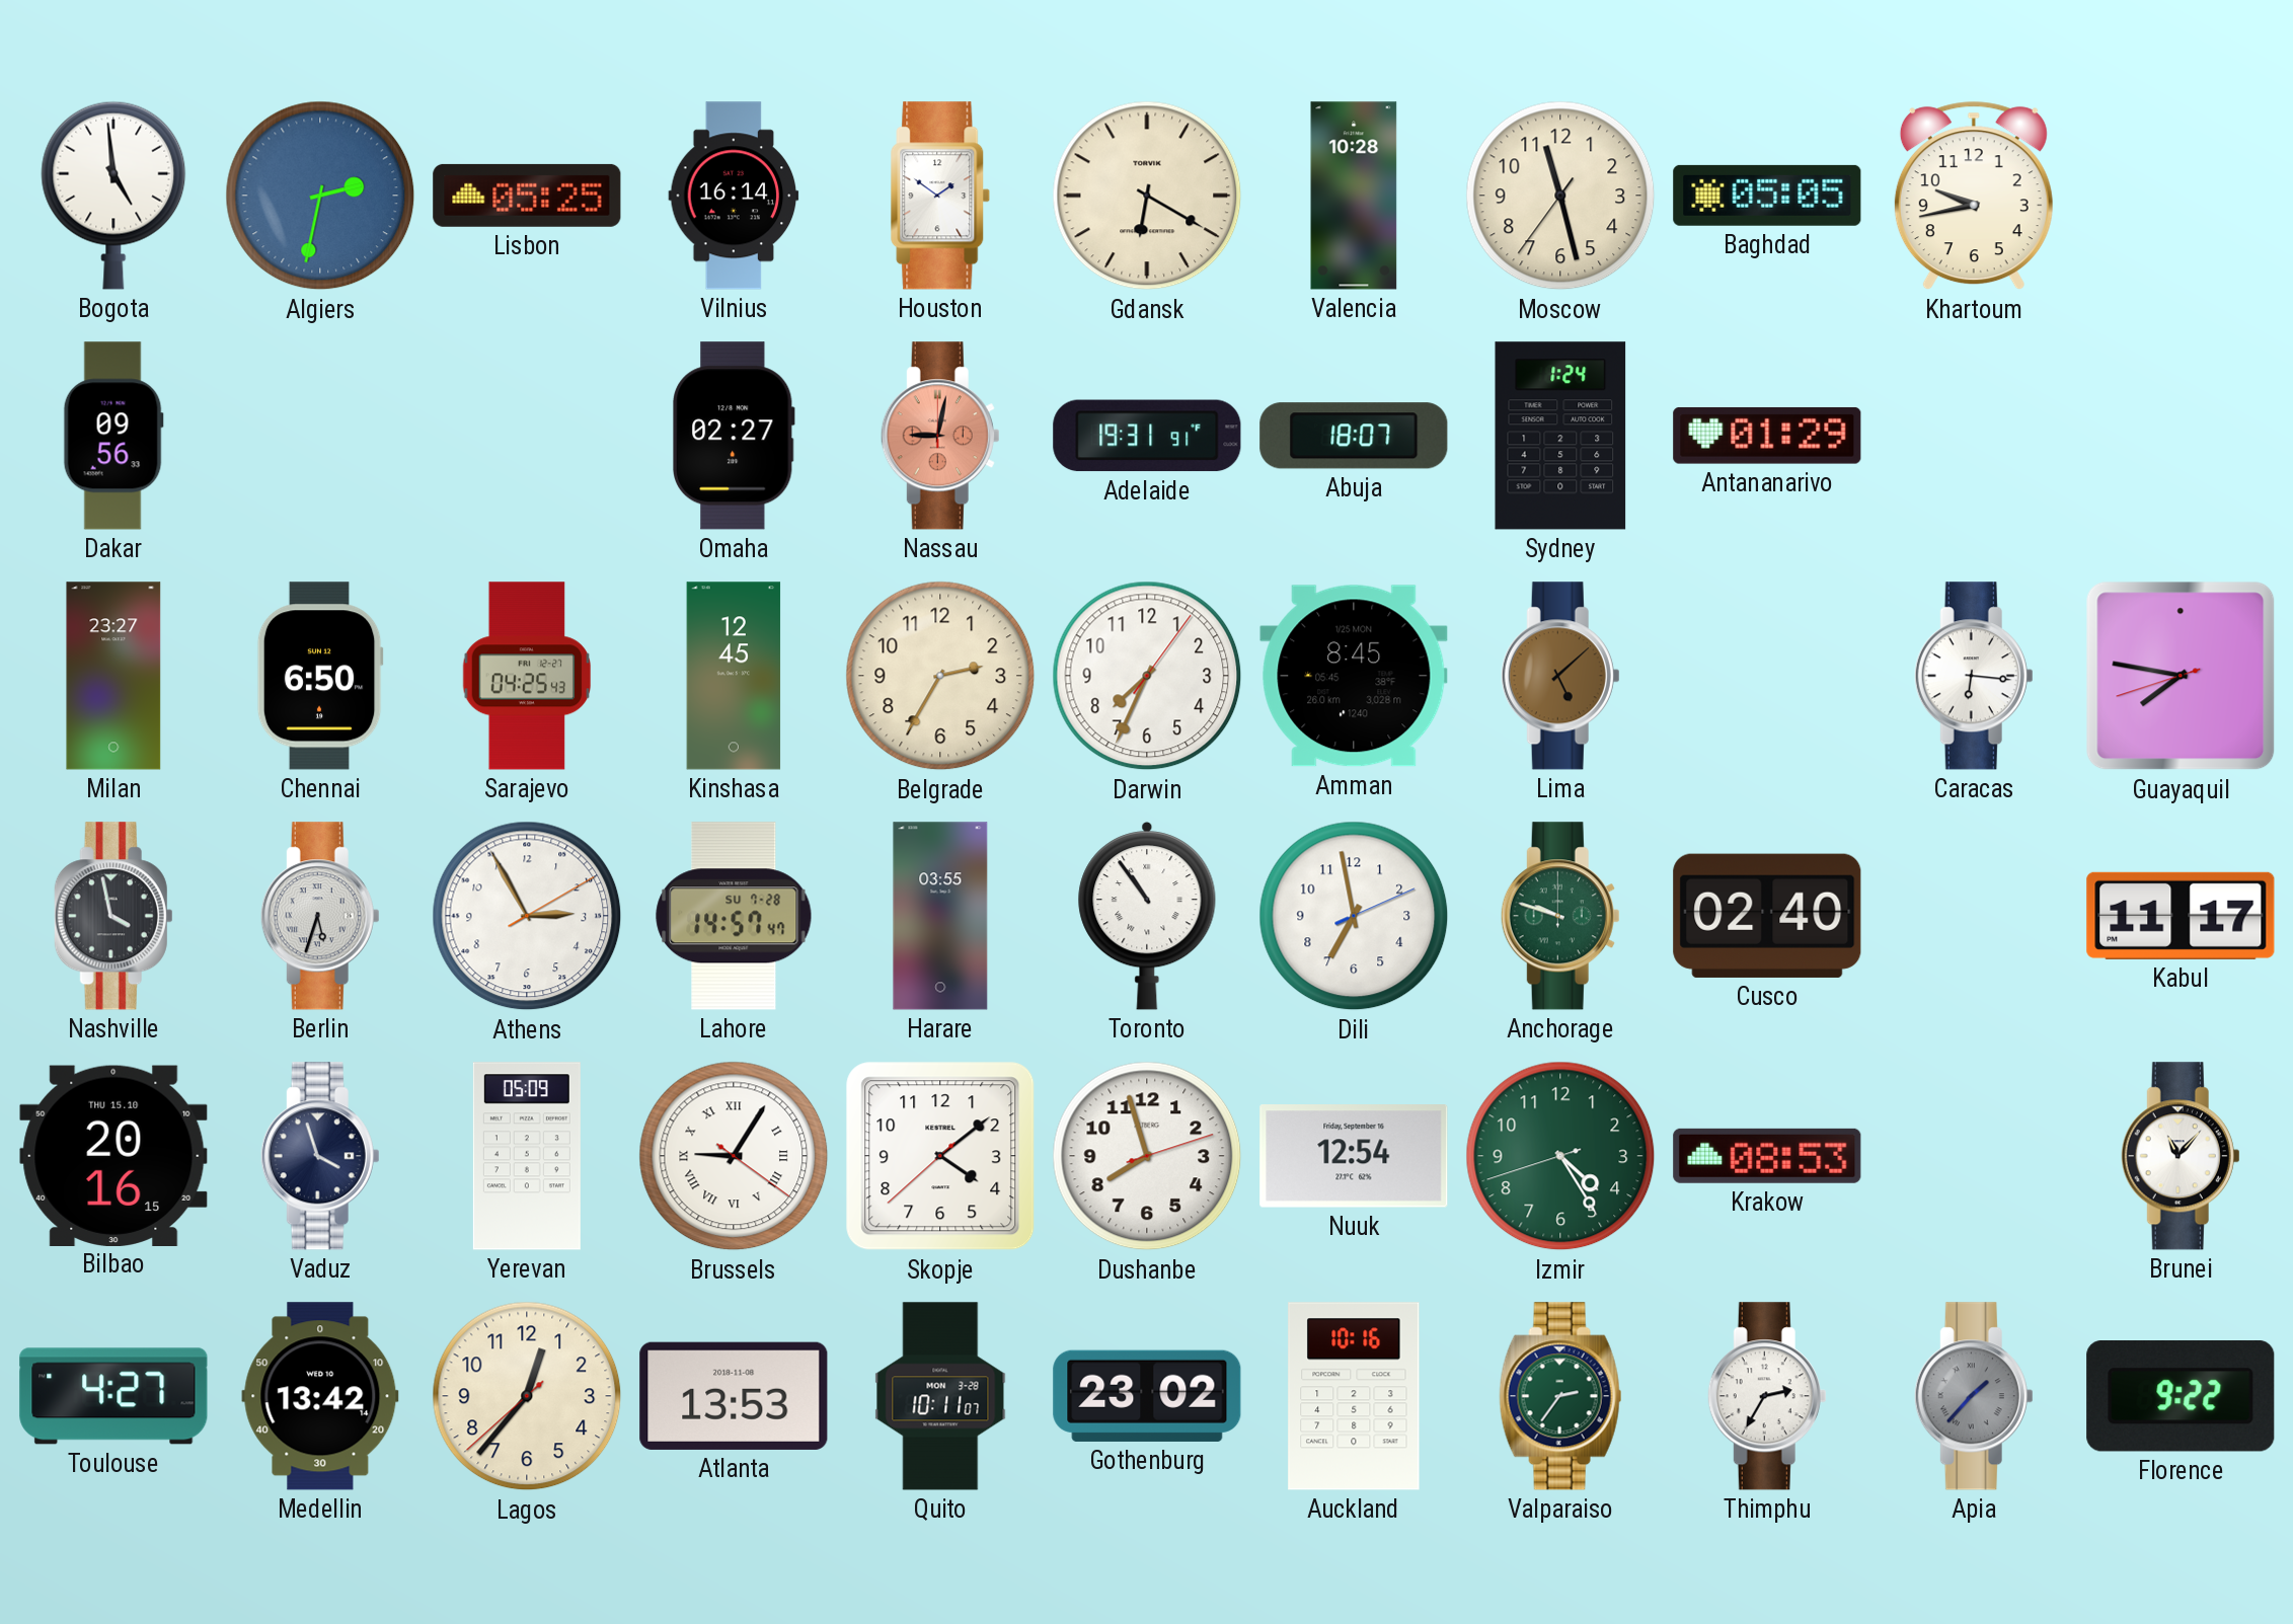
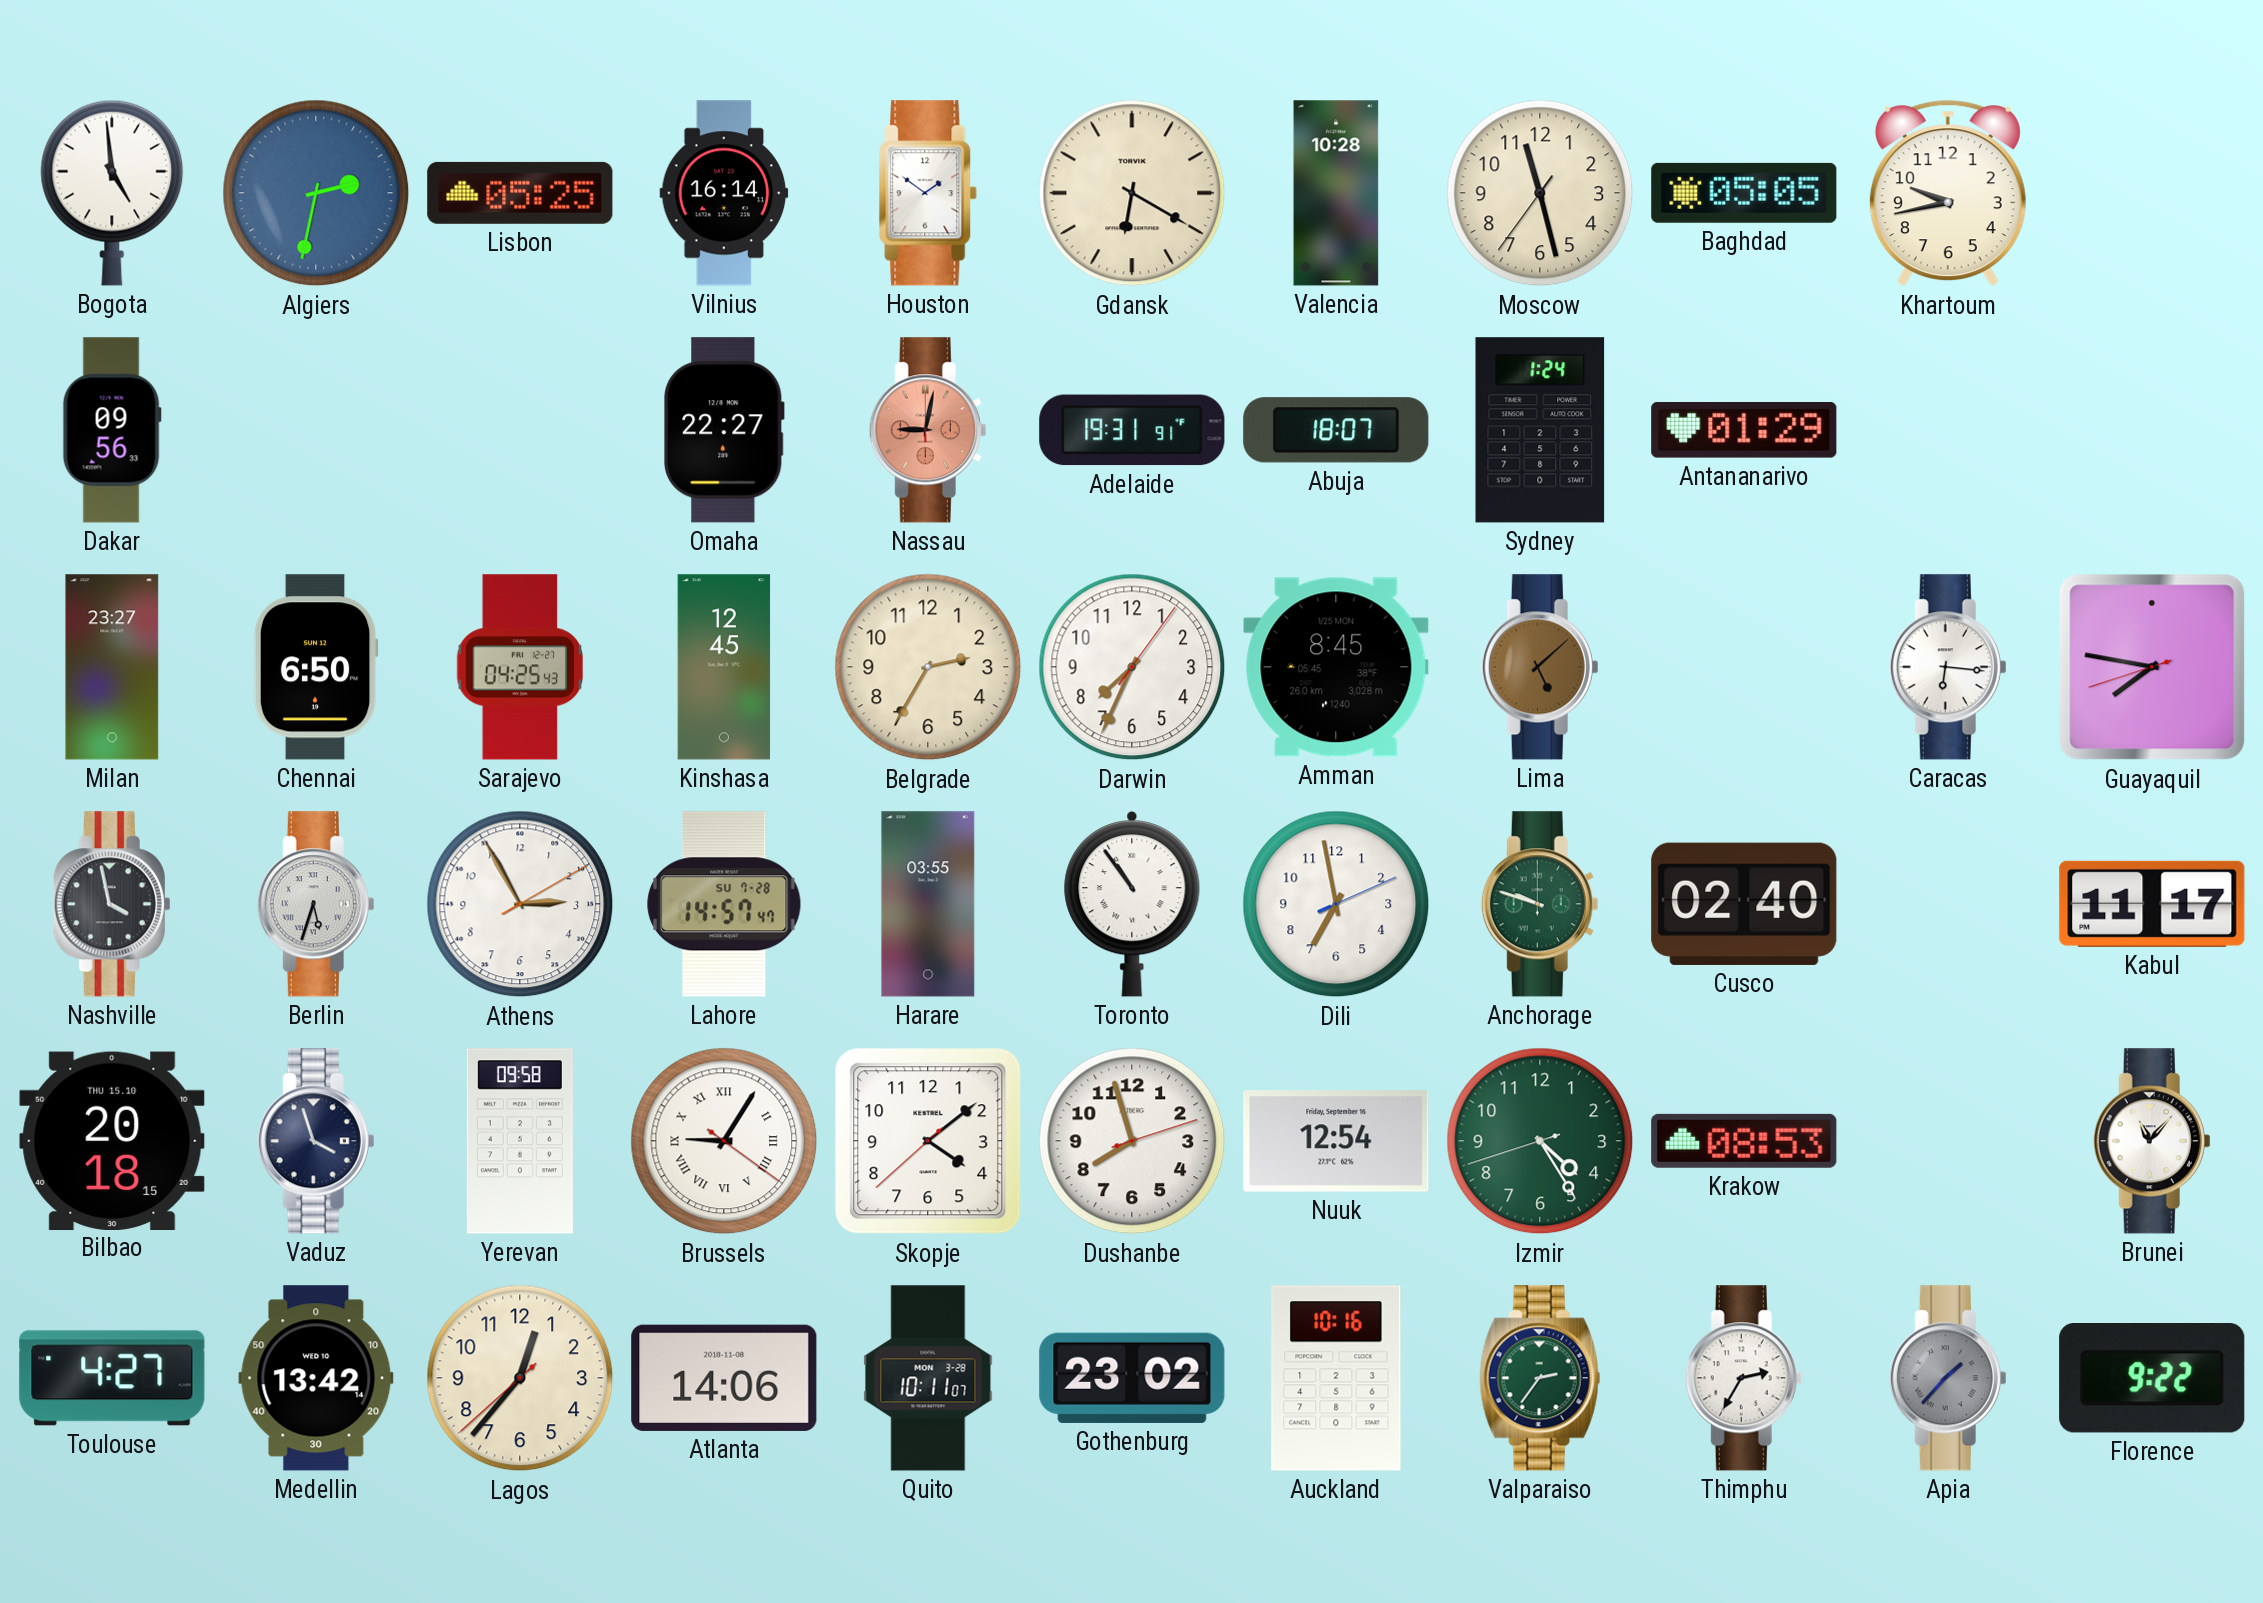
Omaha: 02:27 -> 22:27
Bilbao: 20:16 -> 20:18
Yerevan: 05:09 -> 09:58
Atlanta: 13:53 -> 14:06
